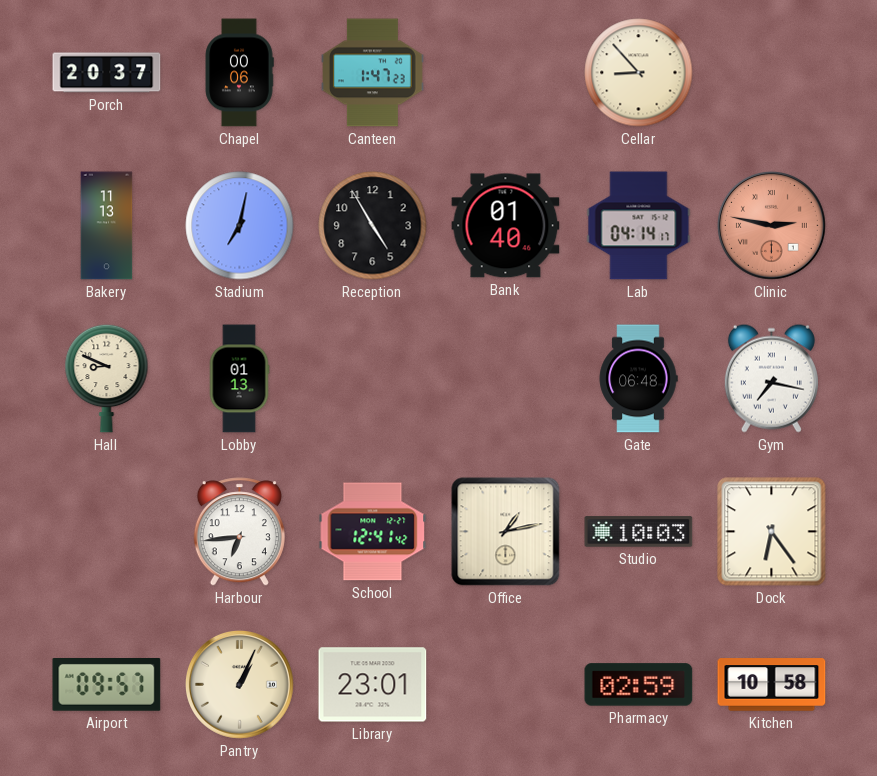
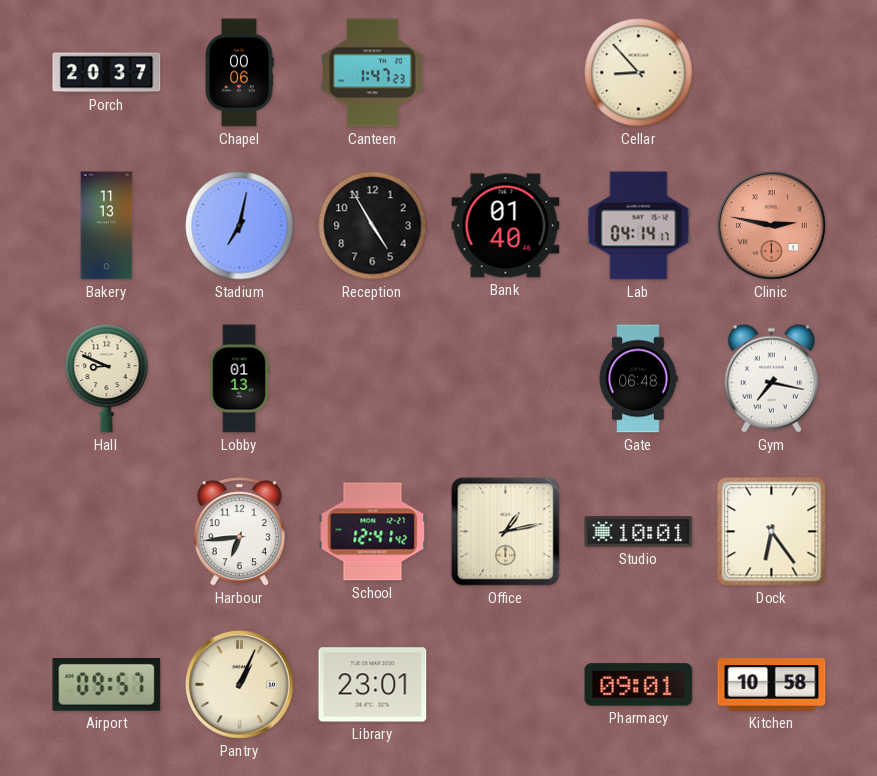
Studio: 10:03 -> 10:01
Pharmacy: 02:59 -> 09:01
